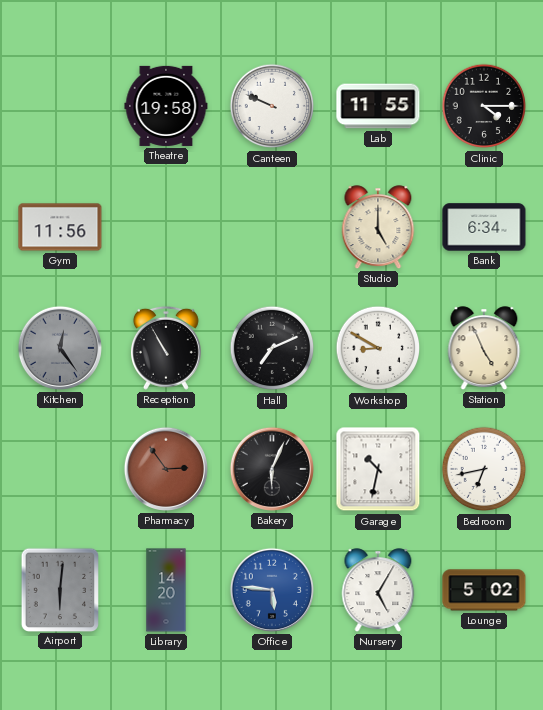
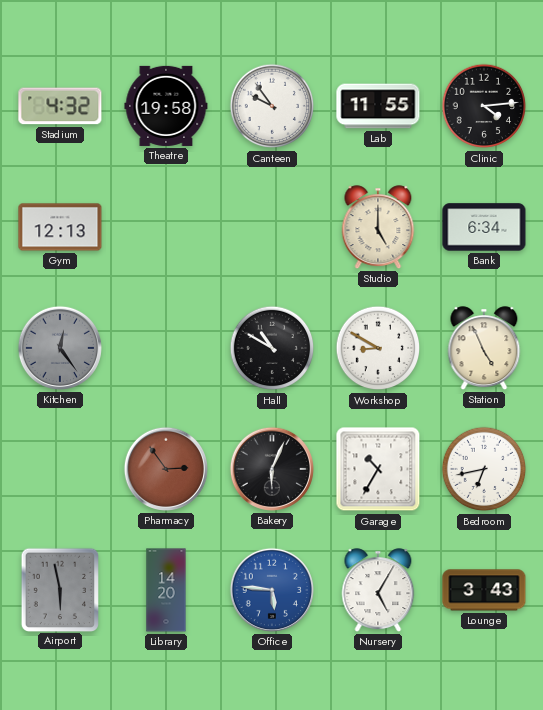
Stadium: none -> 4:32
Canteen: 9:49 -> 9:54
Clinic: 4:15 -> 4:14
Gym: 11:56 -> 12:13
Reception: 10:55 -> none
Hall: 7:11 -> 10:50
Garage: 10:32 -> 10:35
Airport: 6:01 -> 5:58
Lounge: 5:02 -> 3:43
